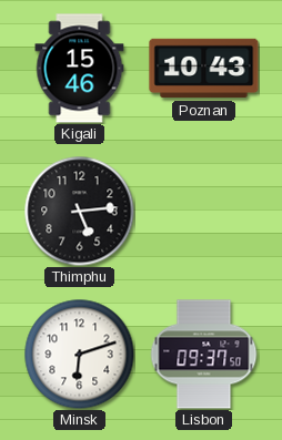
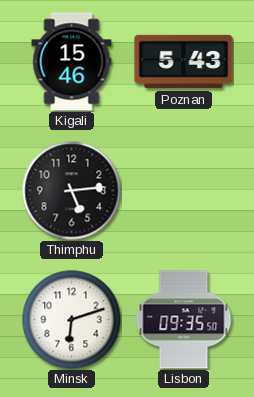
Poznan: 10:43 -> 5:43
Lisbon: 09:37 -> 09:35
